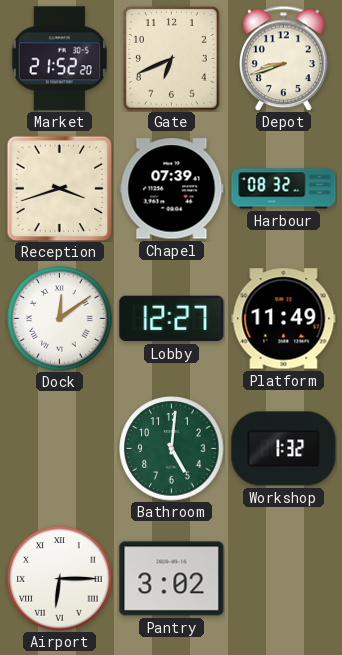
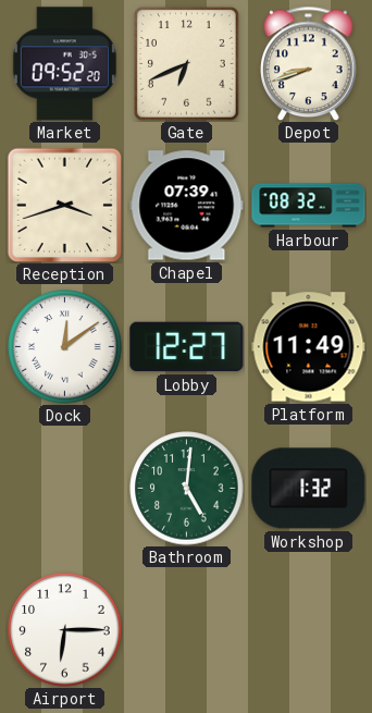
Market: 21:52 -> 09:52
Airport numerals: Roman -> Arabic
Pantry: 3:02 -> none
